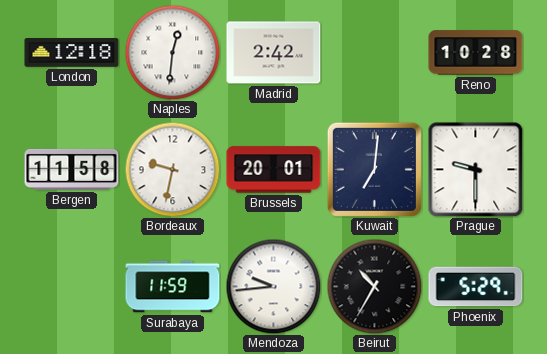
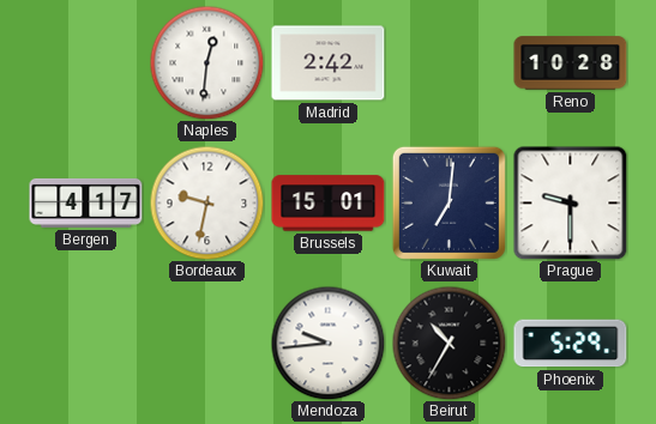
London: 12:18 -> none
Bergen: 11:58 -> 4:17
Brussels: 20:01 -> 15:01
Surabaya: 11:59 -> none
